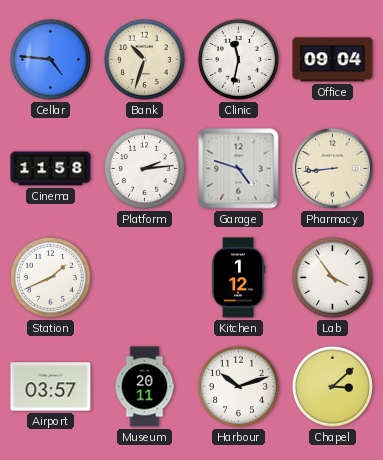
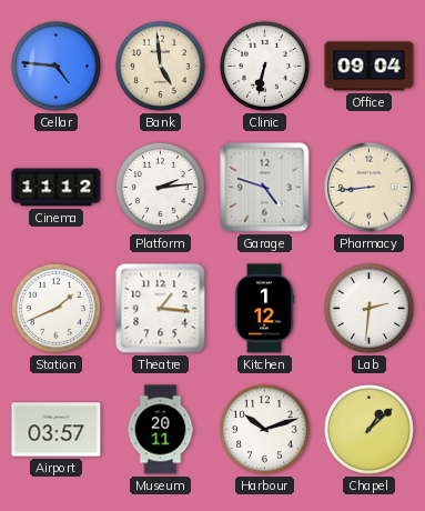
Bank: 10:33 -> 4:59
Clinic: 11:32 -> 6:32
Cinema: 11:58 -> 11:12
Theatre: none -> 1:16
Lab: 3:54 -> 2:31
Chapel: 3:08 -> 1:08
